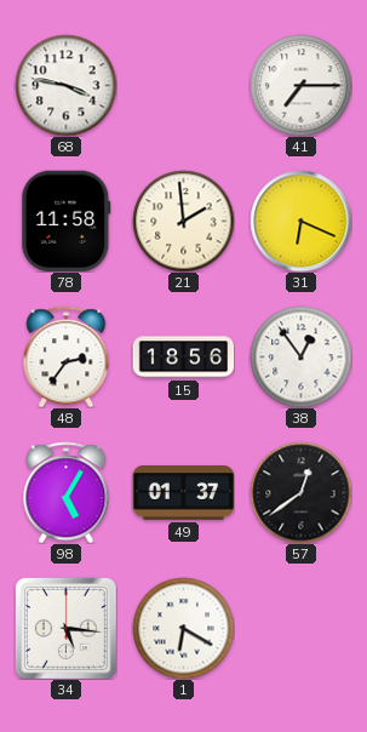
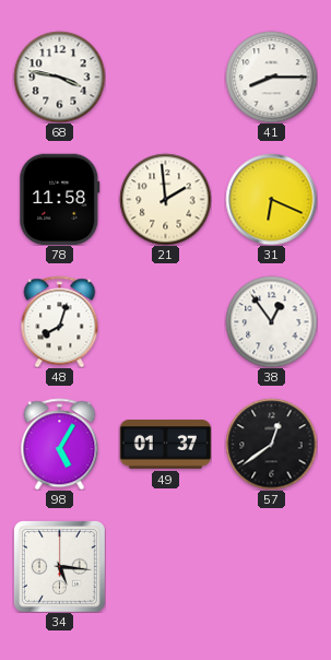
41: 7:15 -> 8:15
48: 2:36 -> 8:03
15: 18:56 -> none
1: 6:20 -> none
